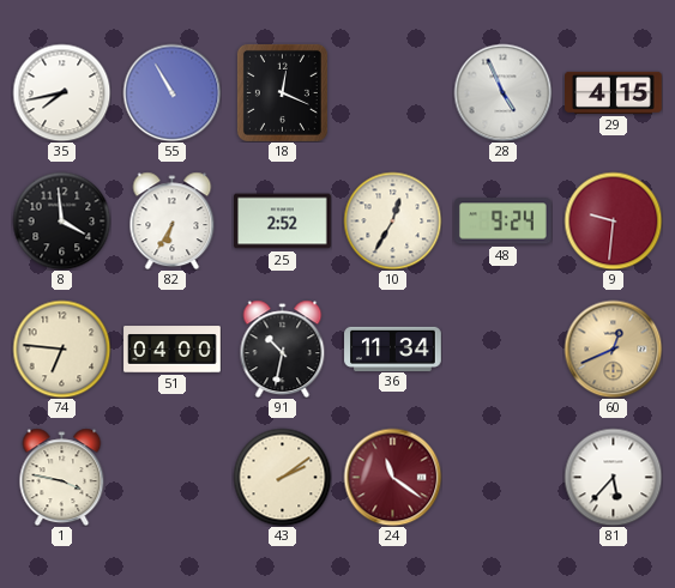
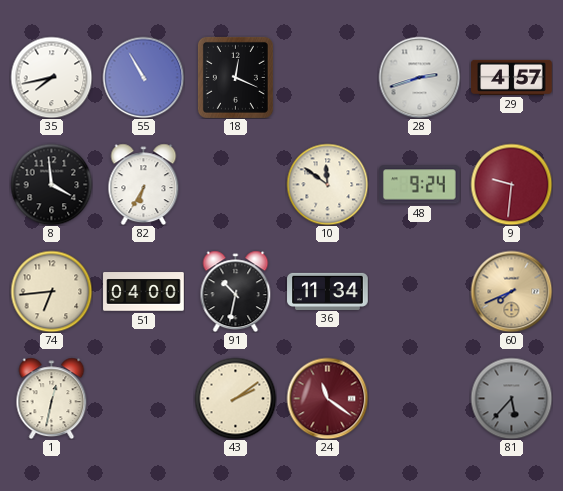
28: 4:56 -> 2:42
29: 4:15 -> 4:57
25: 2:52 -> none
10: 12:35 -> 11:51
74: 6:46 -> 6:44
60: 12:41 -> 7:41
1: 3:47 -> 12:32
81 dial: white -> grey
